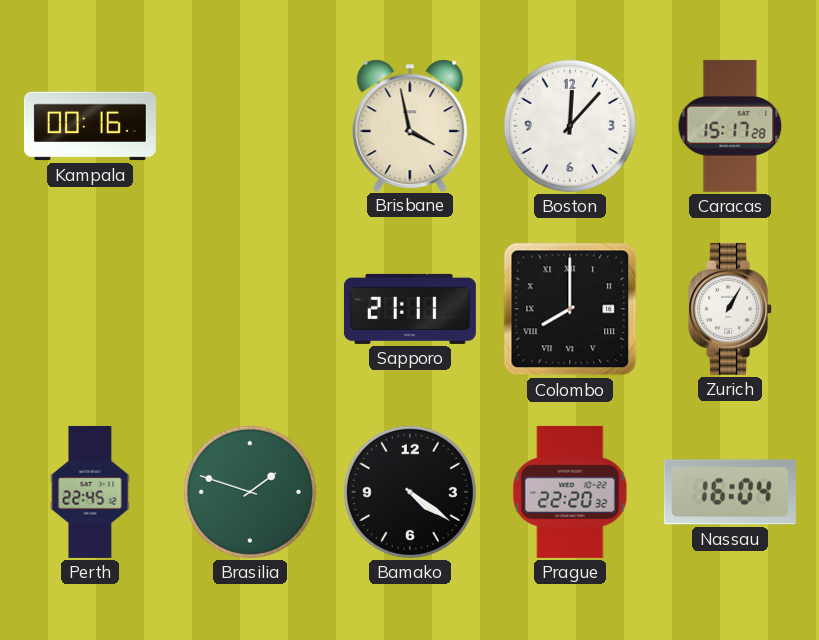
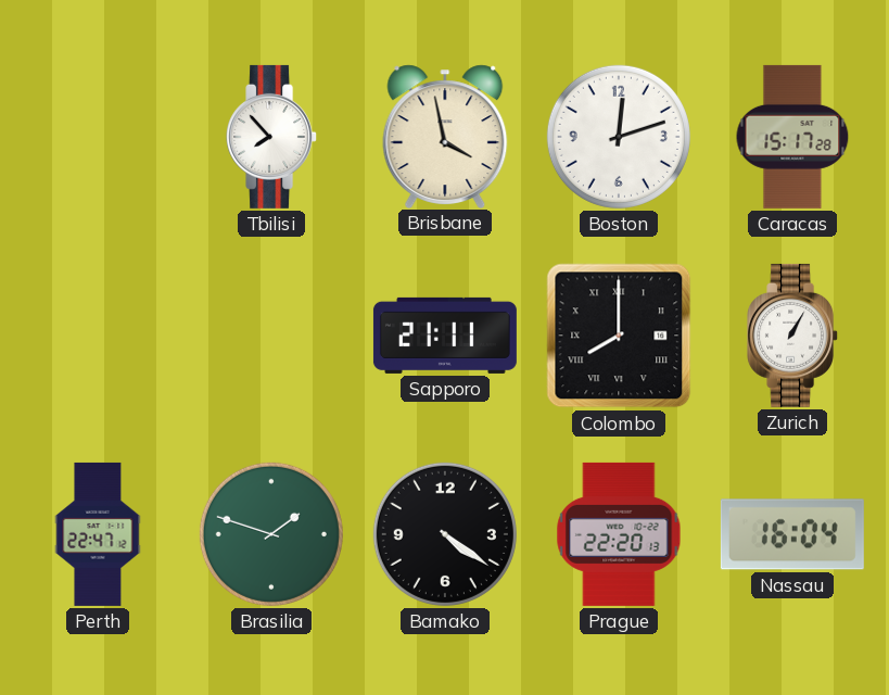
Kampala: 00:16 -> none
Tbilisi: none -> 7:53
Boston: 12:07 -> 12:12
Perth: 22:45 -> 22:47
Prague: 22:20:32 -> 22:20:13
